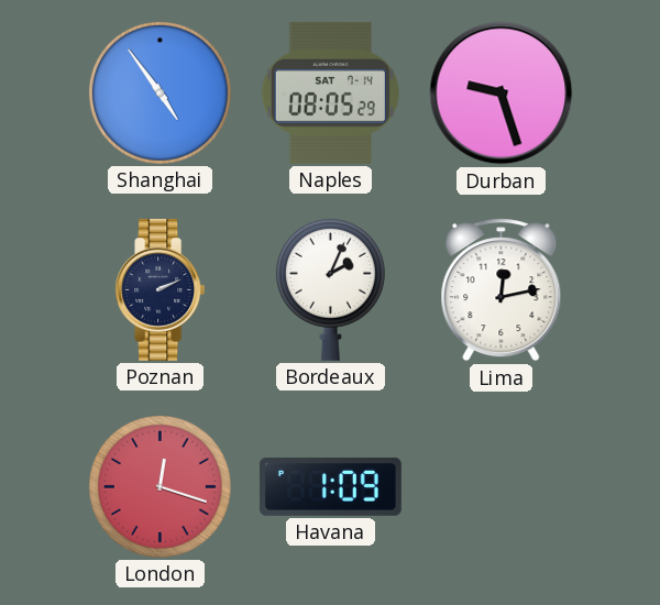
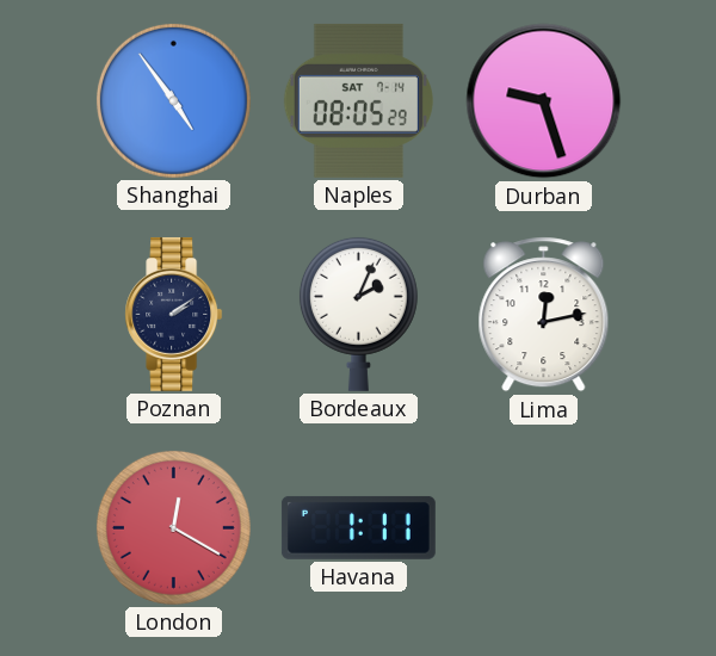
Poznan: 2:11 -> 2:09
London: 12:18 -> 12:20
Havana: 1:09 -> 1:11
